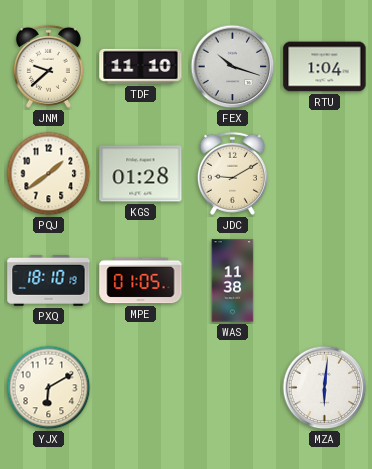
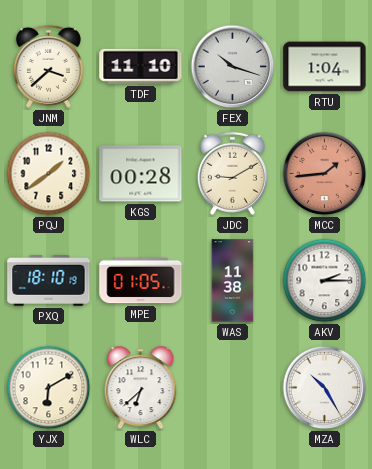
JNM: 9:38 -> 3:38
KGS: 01:28 -> 00:28
MCC: none -> 1:44
AKV: none -> 2:15
WLC: none -> 6:38
MZA: 6:01 -> 10:25
